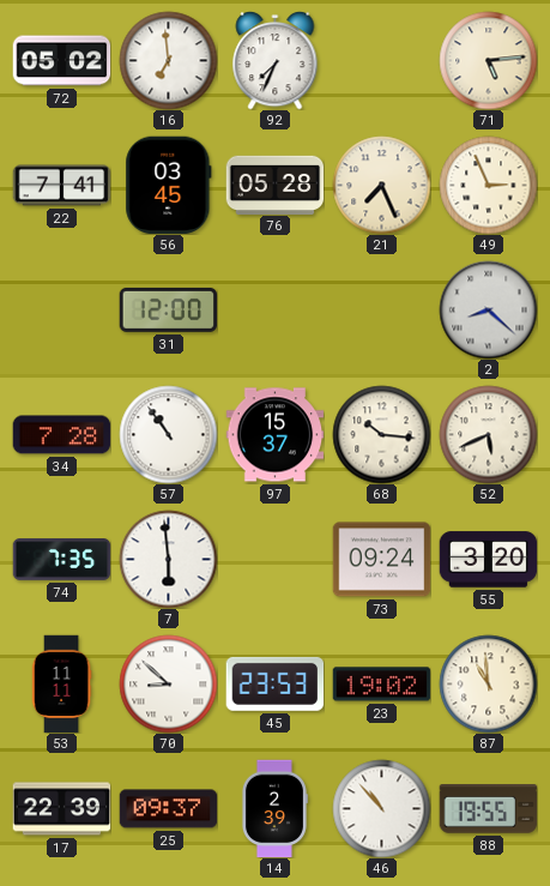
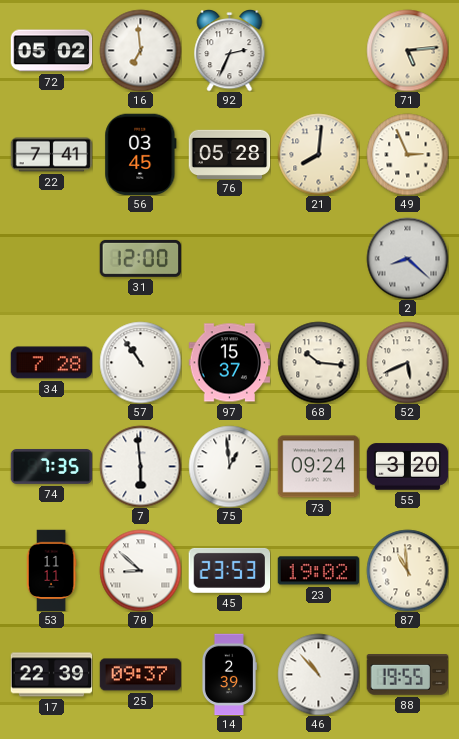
92: 7:34 -> 2:34
21: 7:26 -> 8:01
75: none -> 12:59
